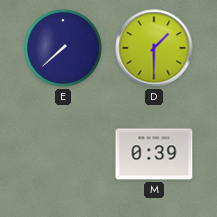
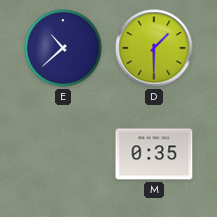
E: 7:38 -> 10:38
M: 0:39 -> 0:35
